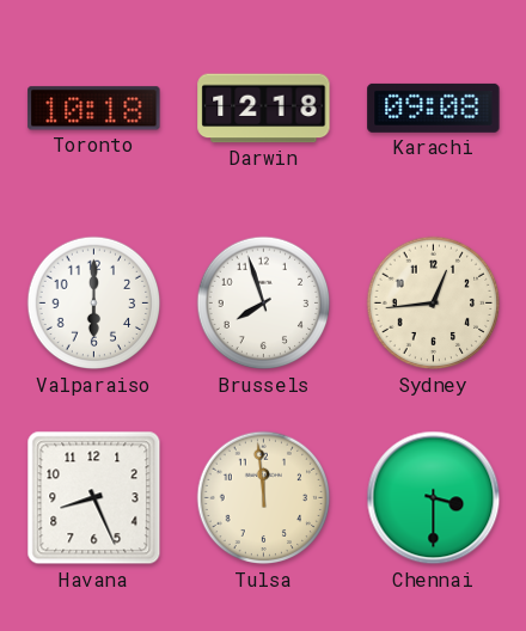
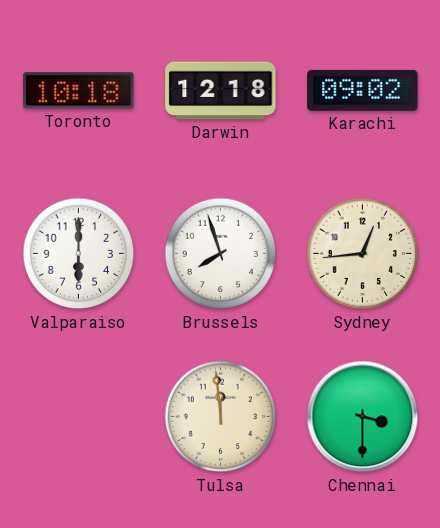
Karachi: 09:08 -> 09:02
Havana: 8:26 -> none
